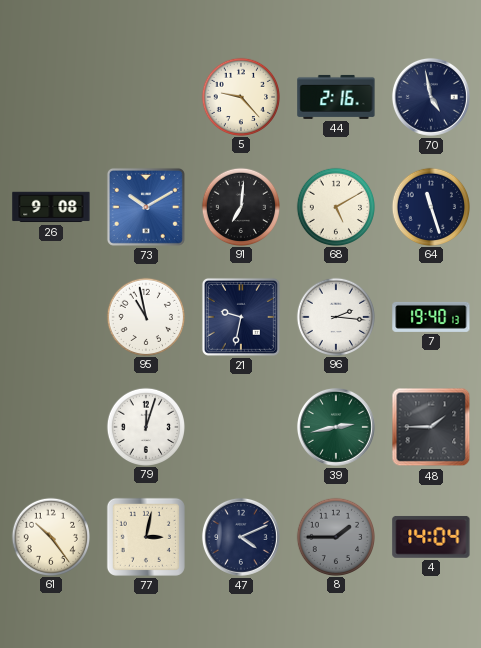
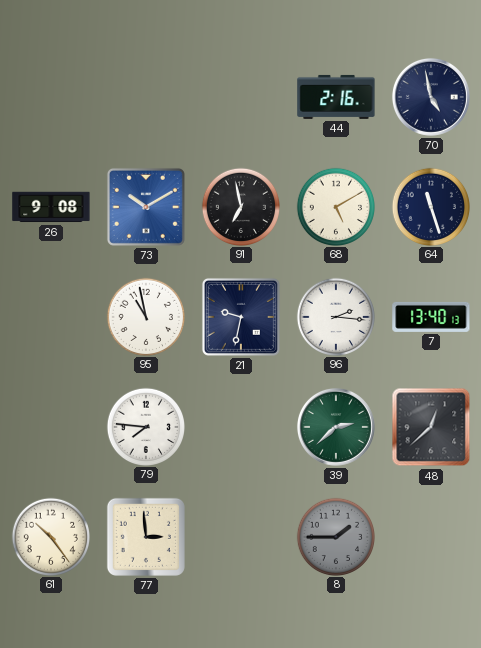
5: 9:23 -> none
91: 7:01 -> 6:58
7: 19:40 -> 13:40
79: 12:03 -> 7:46
39: 2:43 -> 2:38
48: 1:45 -> 12:38
77: 3:02 -> 2:59
47: 4:11 -> none
4: 14:04 -> none
